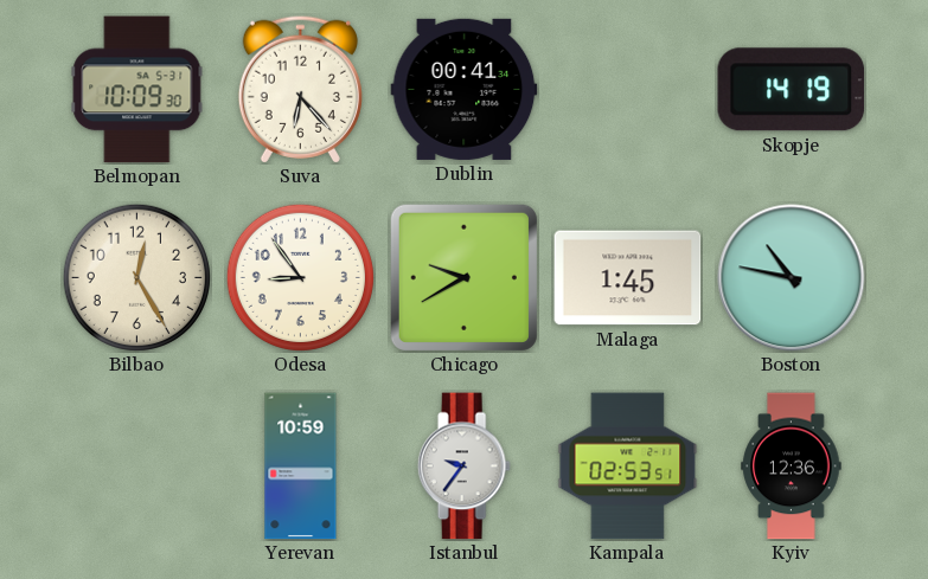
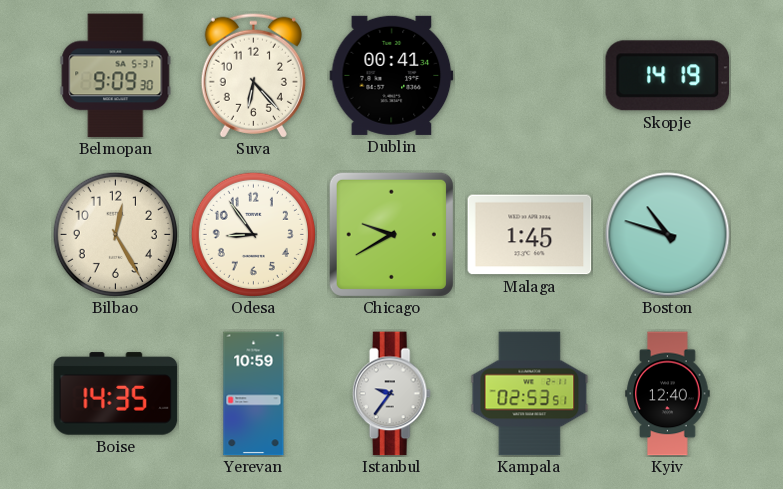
Belmopan: 10:09 -> 9:09
Boston: 10:47 -> 10:48
Boise: none -> 14:35
Kyiv: 12:36 -> 12:40
